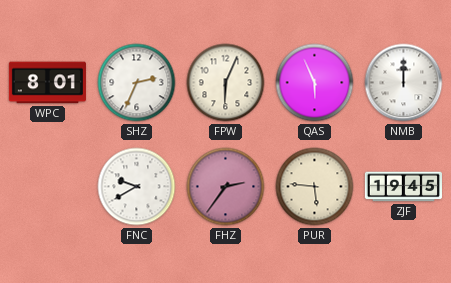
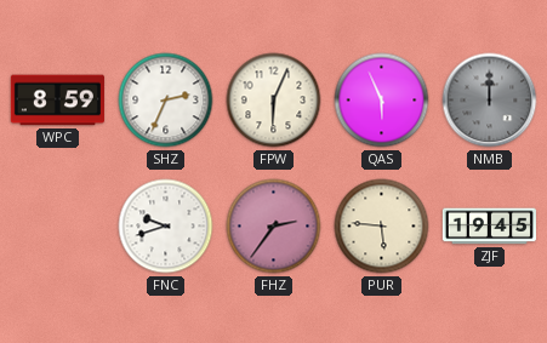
WPC: 8:01 -> 8:59
NMB dial: white -> grey
FNC: 9:40 -> 9:42
